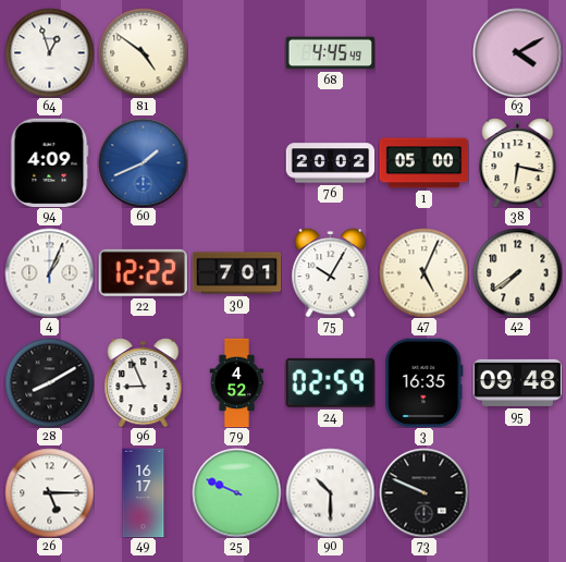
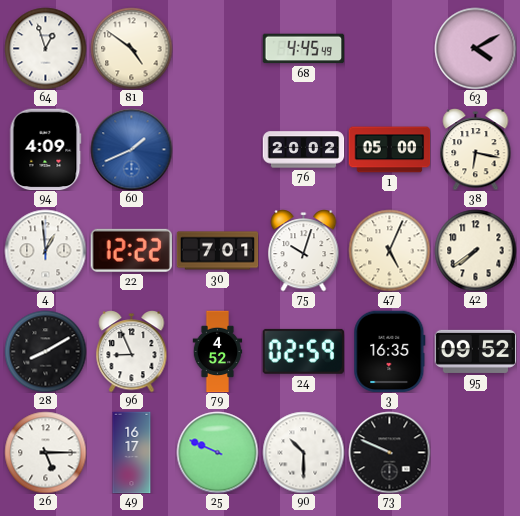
4: 1:04 -> 12:59
75: 10:05 -> 10:03
95: 09:48 -> 09:52
